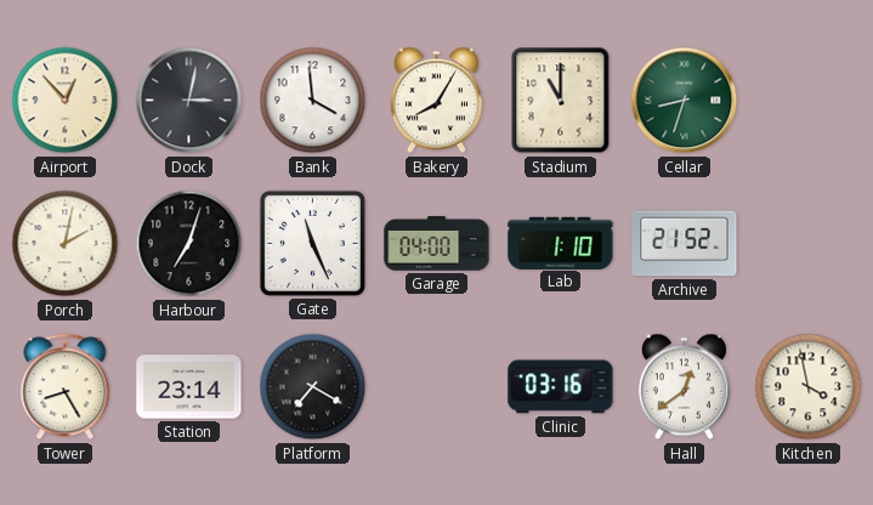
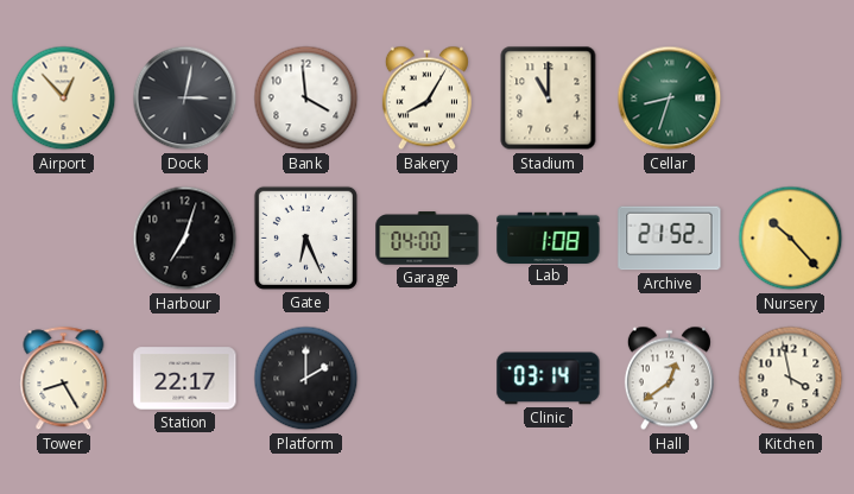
Porch: 2:02 -> none
Gate: 11:26 -> 6:26
Lab: 1:10 -> 1:08
Nursery: none -> 10:23
Station: 23:14 -> 22:17
Platform: 7:20 -> 2:00
Clinic: 03:16 -> 03:14
